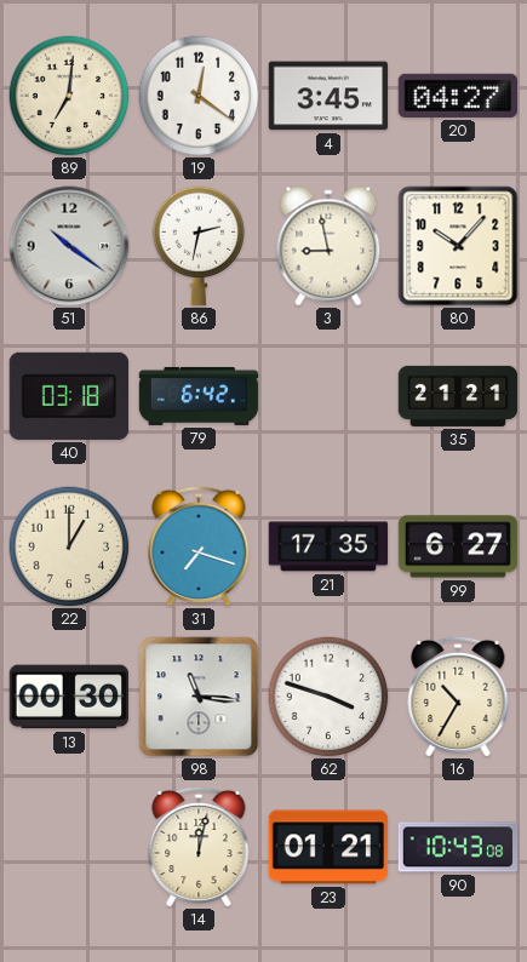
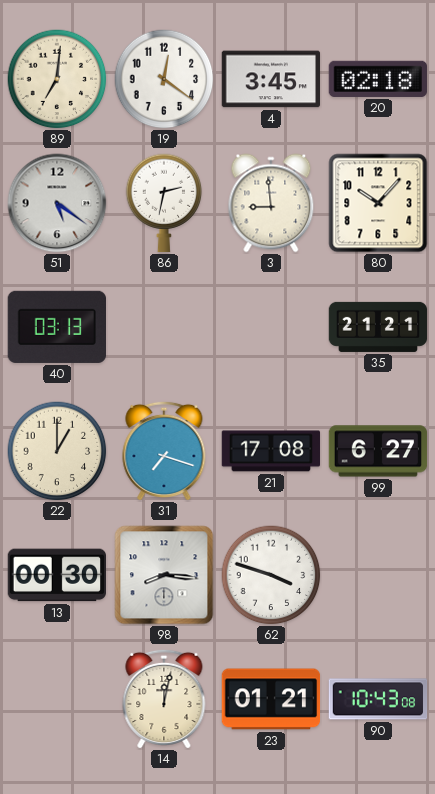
20: 04:27 -> 02:18
51: 10:21 -> 5:21
3: 8:58 -> 8:59
40: 03:18 -> 03:13
79: 6:42 -> none
21: 17:35 -> 17:08
98: 11:16 -> 8:16
16: 10:35 -> none
